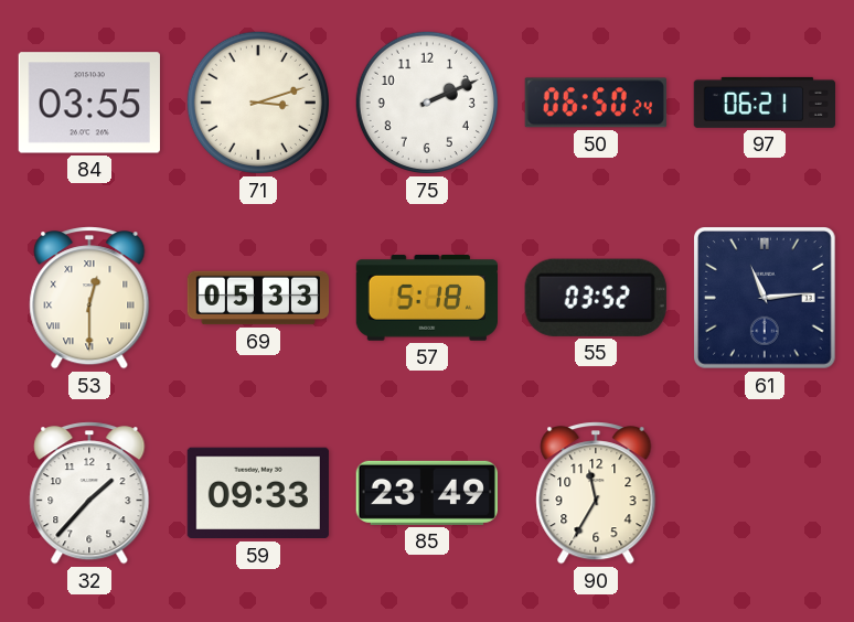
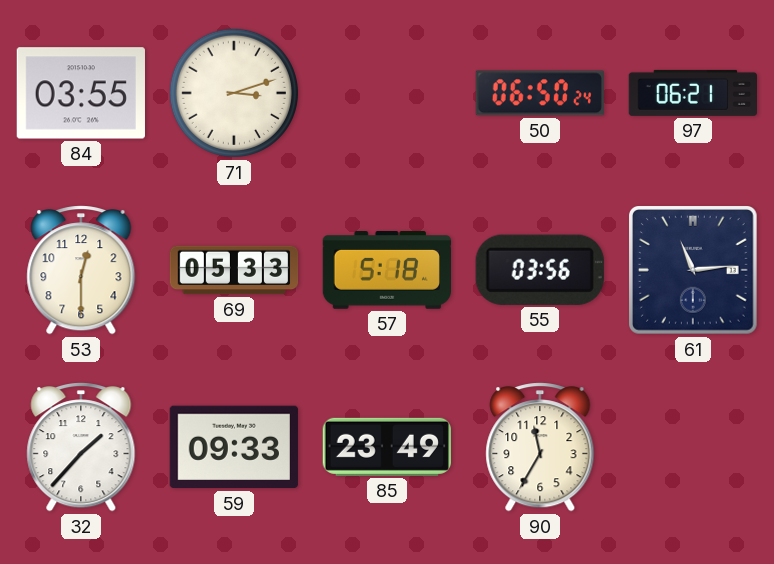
75: 2:11 -> none
53 numerals: Roman -> Arabic
55: 03:52 -> 03:56
